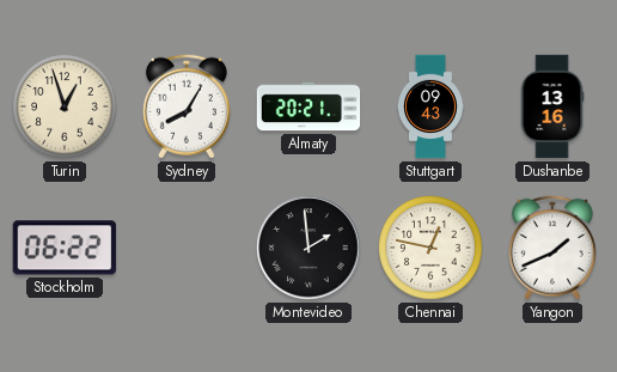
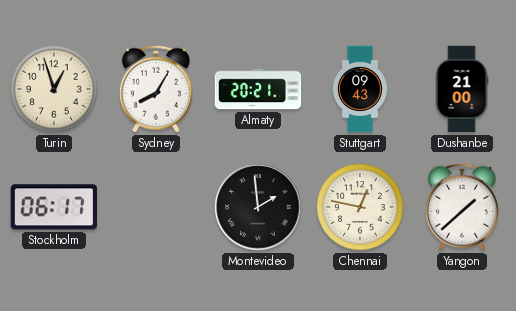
Dushanbe: 13:16 -> 21:00
Stockholm: 06:22 -> 06:17
Yangon: 1:41 -> 1:38
